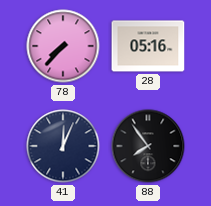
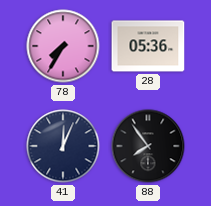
78: 7:37 -> 7:35
28: 05:16 -> 05:36
